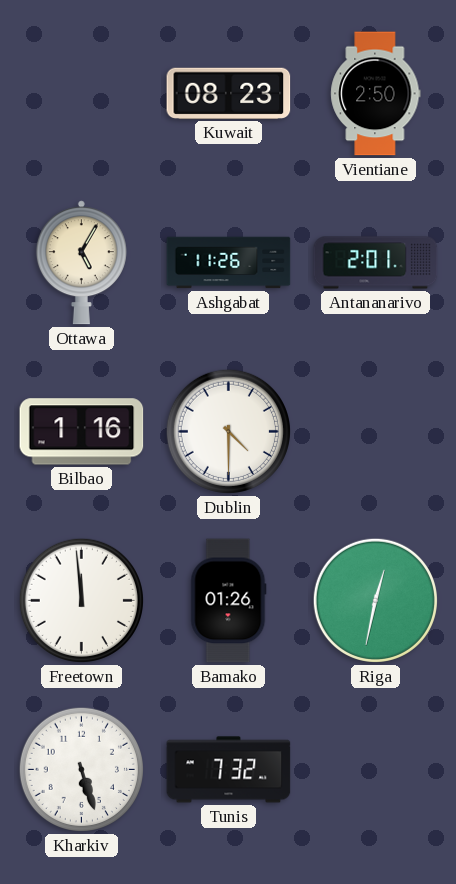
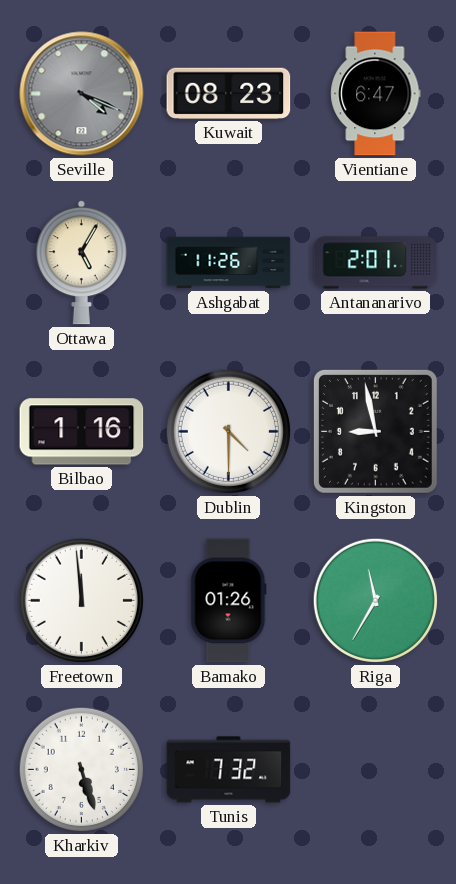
Seville: none -> 4:19
Vientiane: 2:50 -> 6:47
Kingston: none -> 8:58
Riga: 12:32 -> 11:35
